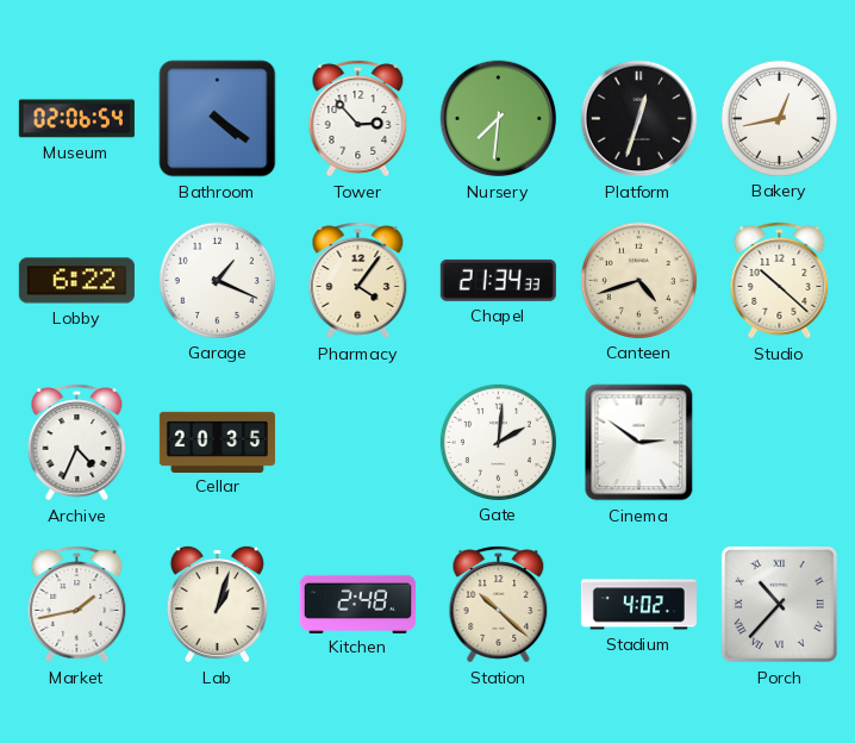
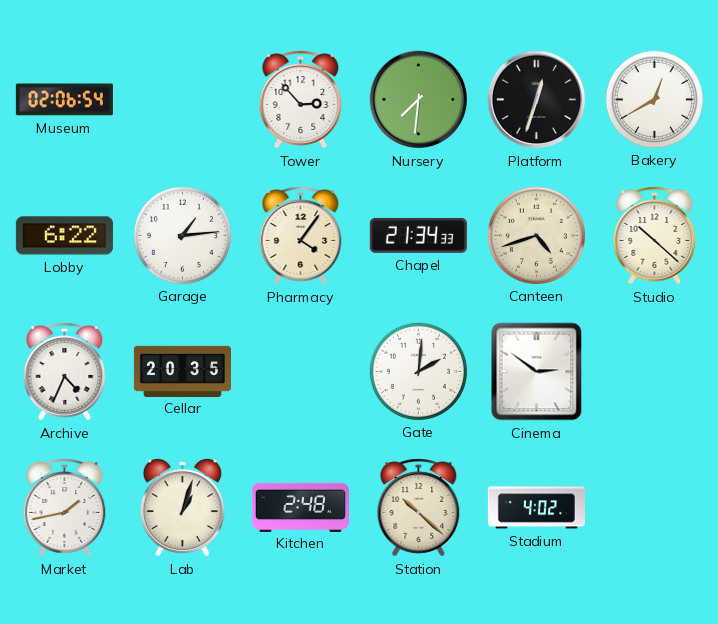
Bathroom: 4:21 -> none
Bakery: 12:43 -> 12:40
Garage: 1:19 -> 1:14
Porch: 10:37 -> none
